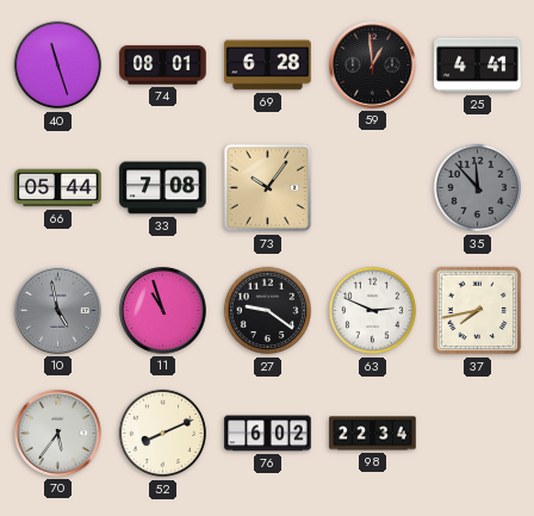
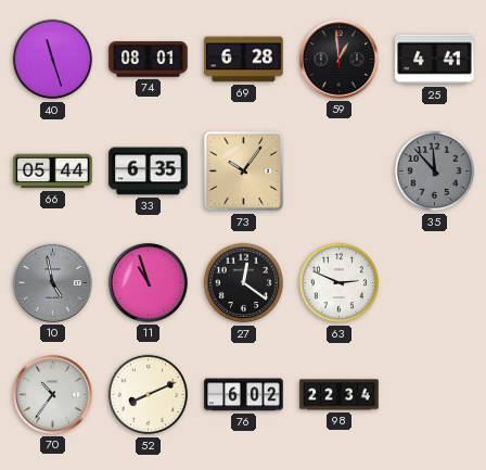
33: 7:08 -> 6:35
27: 9:21 -> 12:21
37: 7:43 -> none
70: 5:36 -> 10:36
